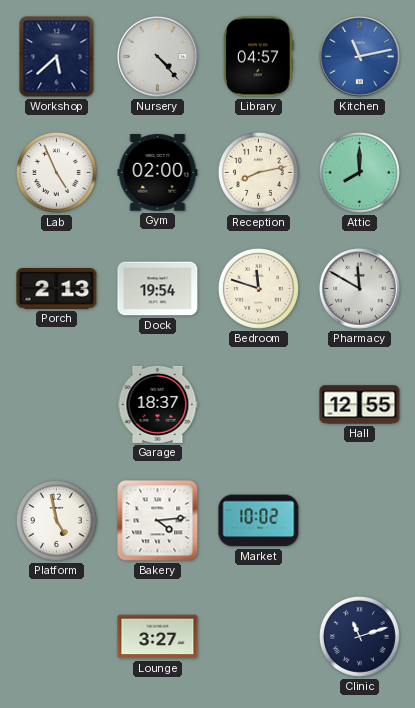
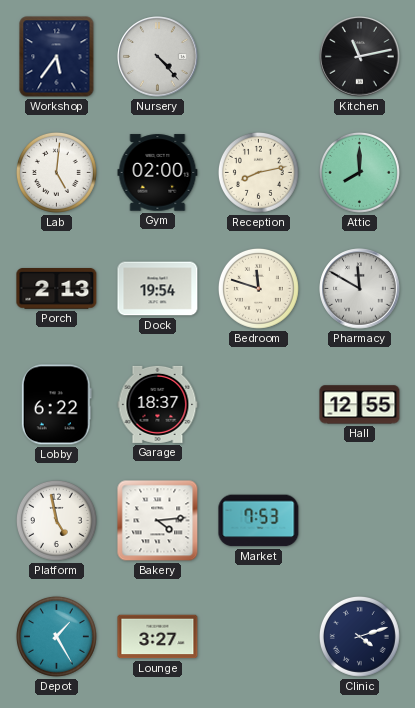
Workshop: 5:38 -> 5:36
Library: 04:57 -> none
Kitchen dial: blue -> black
Lab: 4:56 -> 5:01
Lobby: none -> 6:22
Market: 10:02 -> 7:53
Depot: none -> 1:25
Clinic: 11:12 -> 4:12
